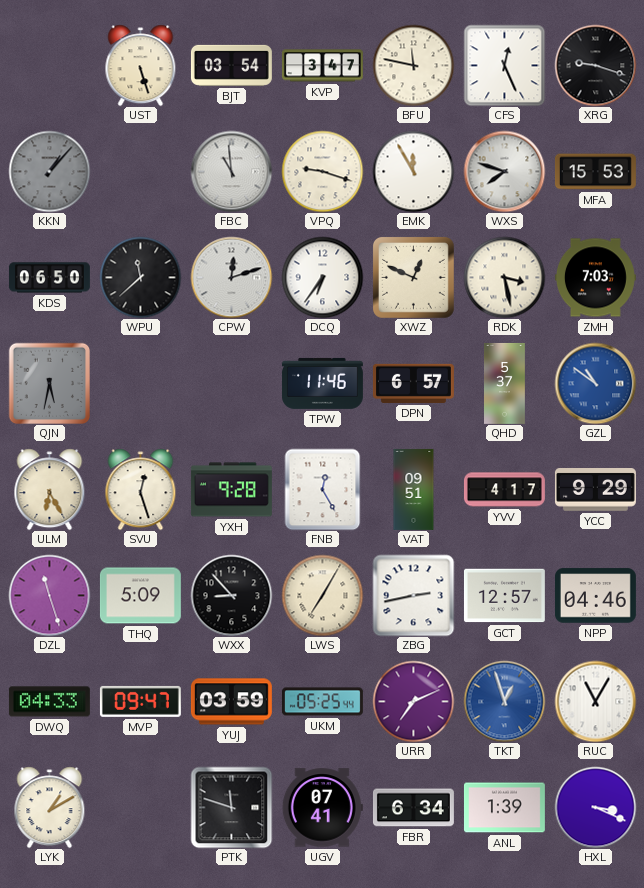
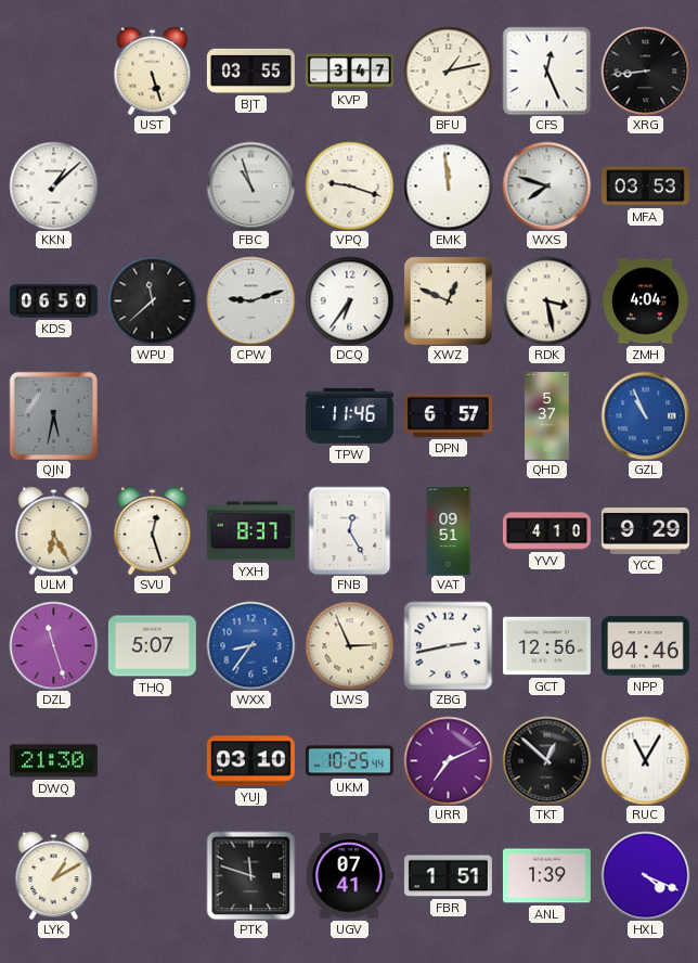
BJT: 03:54 -> 03:55
BFU: 11:47 -> 1:13
XRG: 9:18 -> 8:44
KKN: 1:07 -> 1:08
KKN dial: grey -> white
FBC: 10:59 -> 10:57
EMK: 11:55 -> 11:59
MFA: 15:53 -> 03:53
CPW: 12:12 -> 9:12
ZMH: 7:03 -> 4:04
GZL: 10:51 -> 10:56
YXH: 9:28 -> 8:37
YVV: 4:17 -> 4:10
THQ: 5:09 -> 5:07
WXX: 8:53 -> 8:36
WXX dial: black -> blue
LWS: 7:05 -> 2:56
GCT: 12:57 -> 12:56
DWQ: 04:33 -> 21:30
MVP: 09:47 -> none
YUJ: 03:59 -> 03:10
UKM: 05:25 -> 10:25
TKT: 12:57 -> 12:52
TKT dial: blue -> black
FBR: 6:34 -> 1:51
HXL: 3:19 -> 4:19
